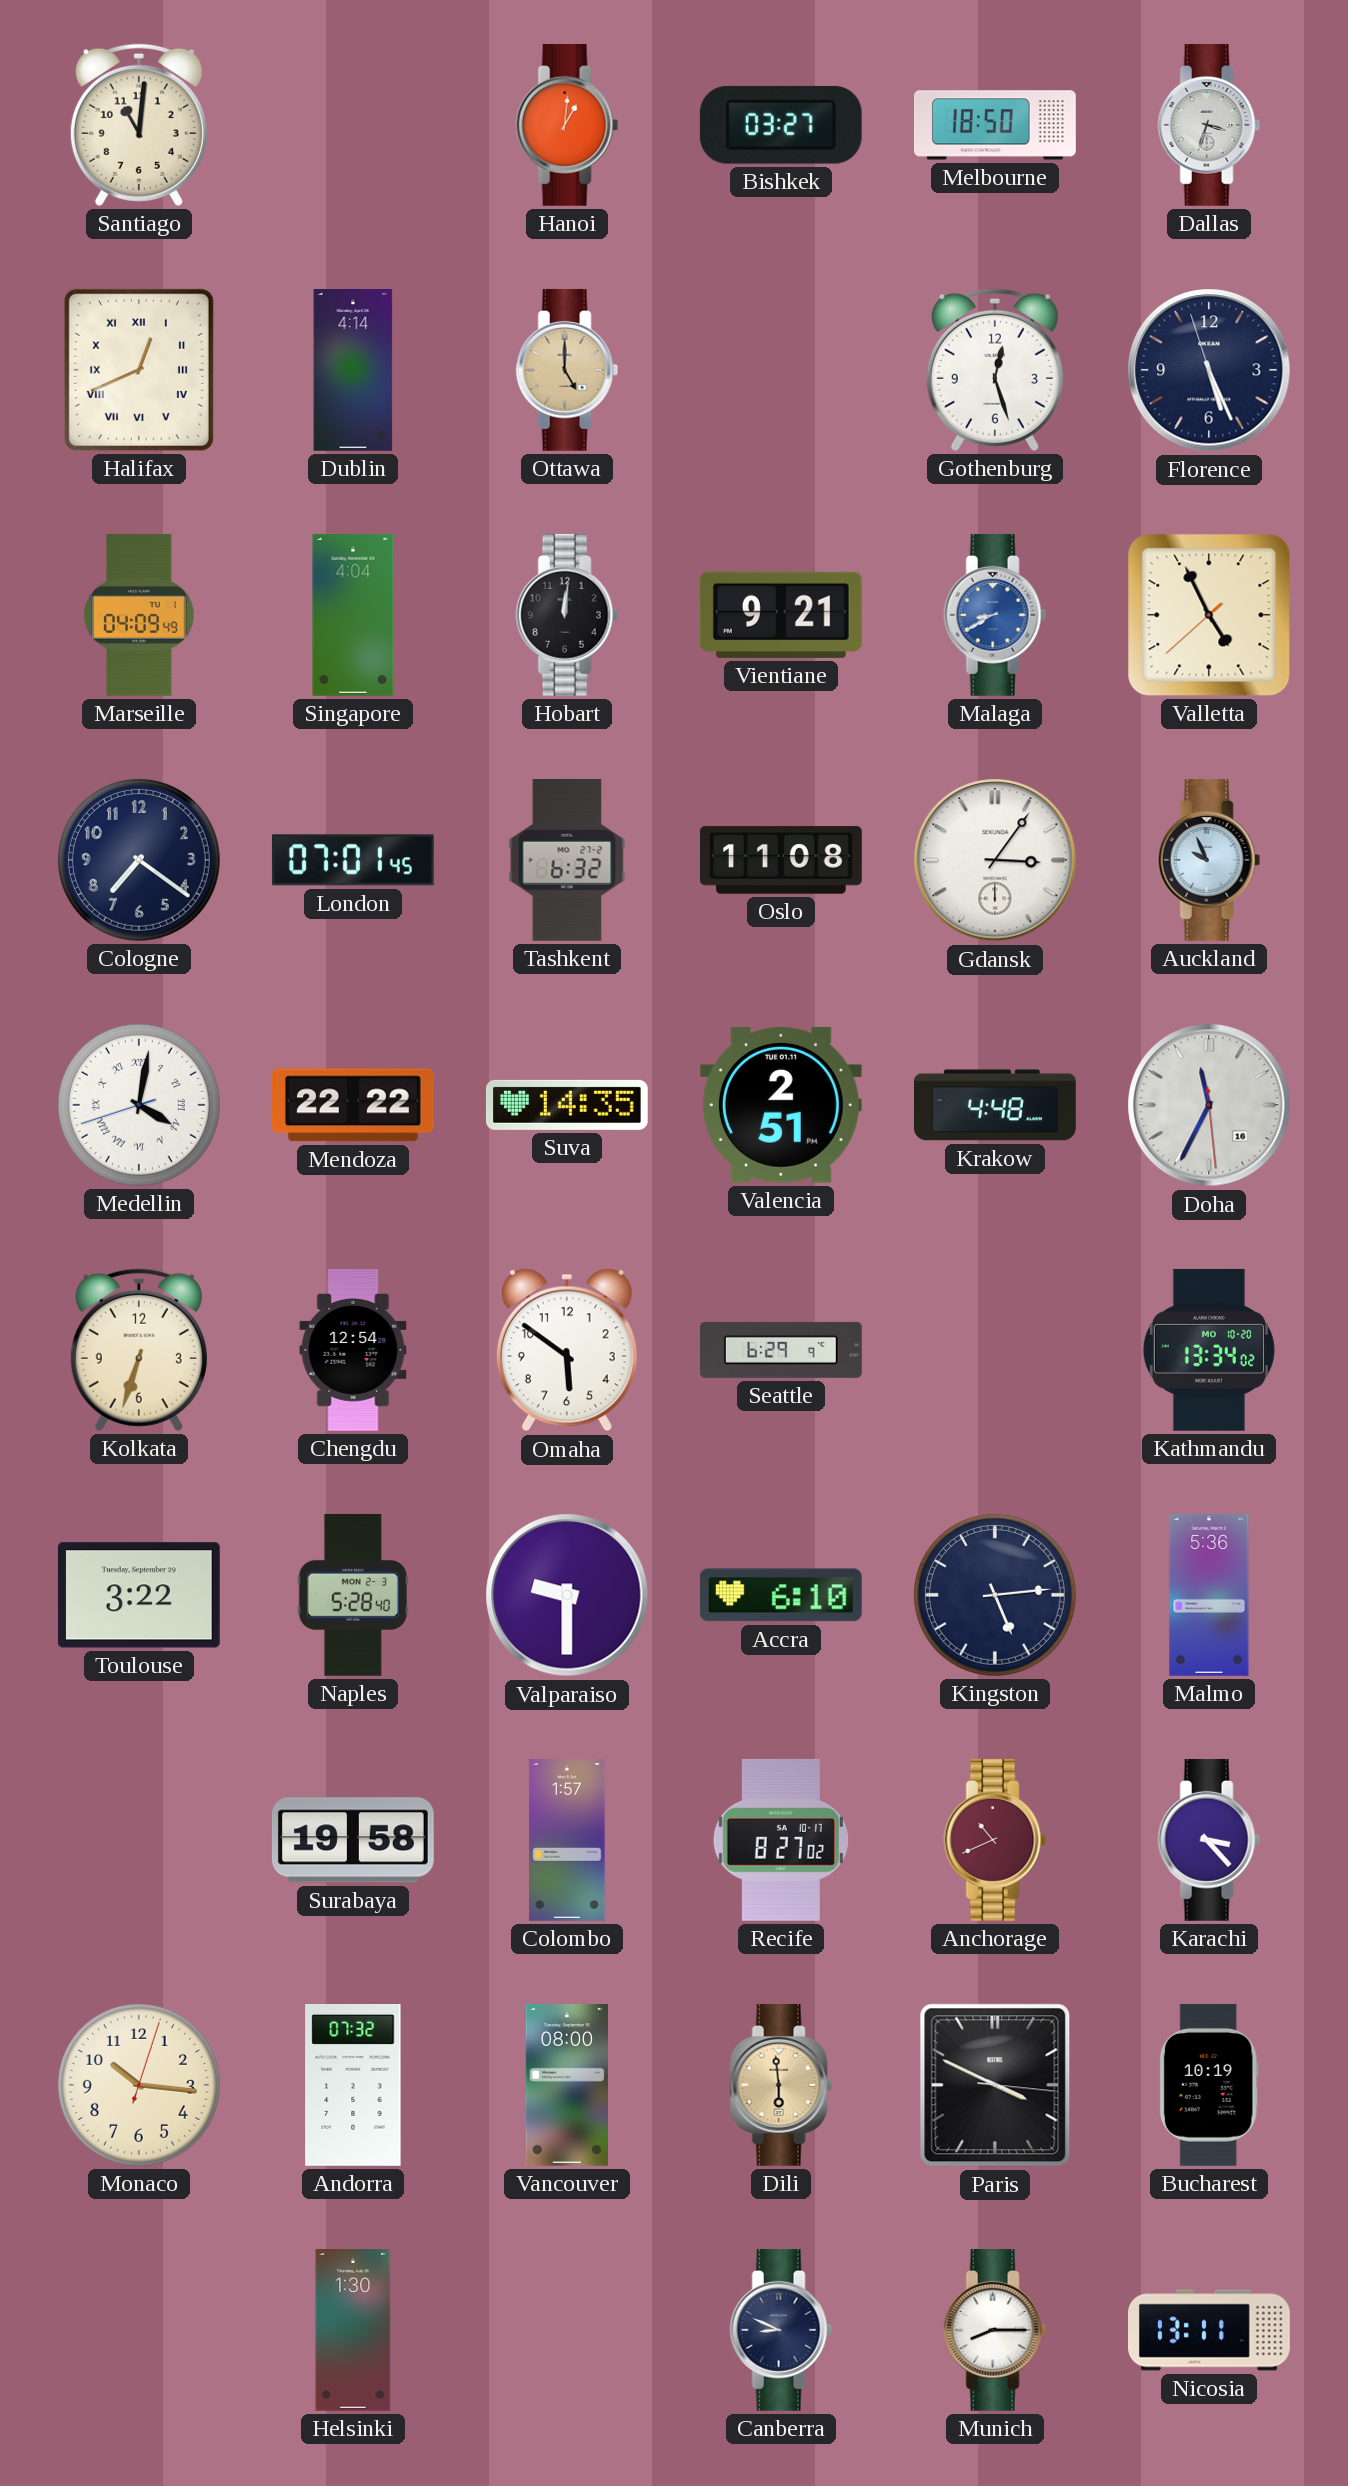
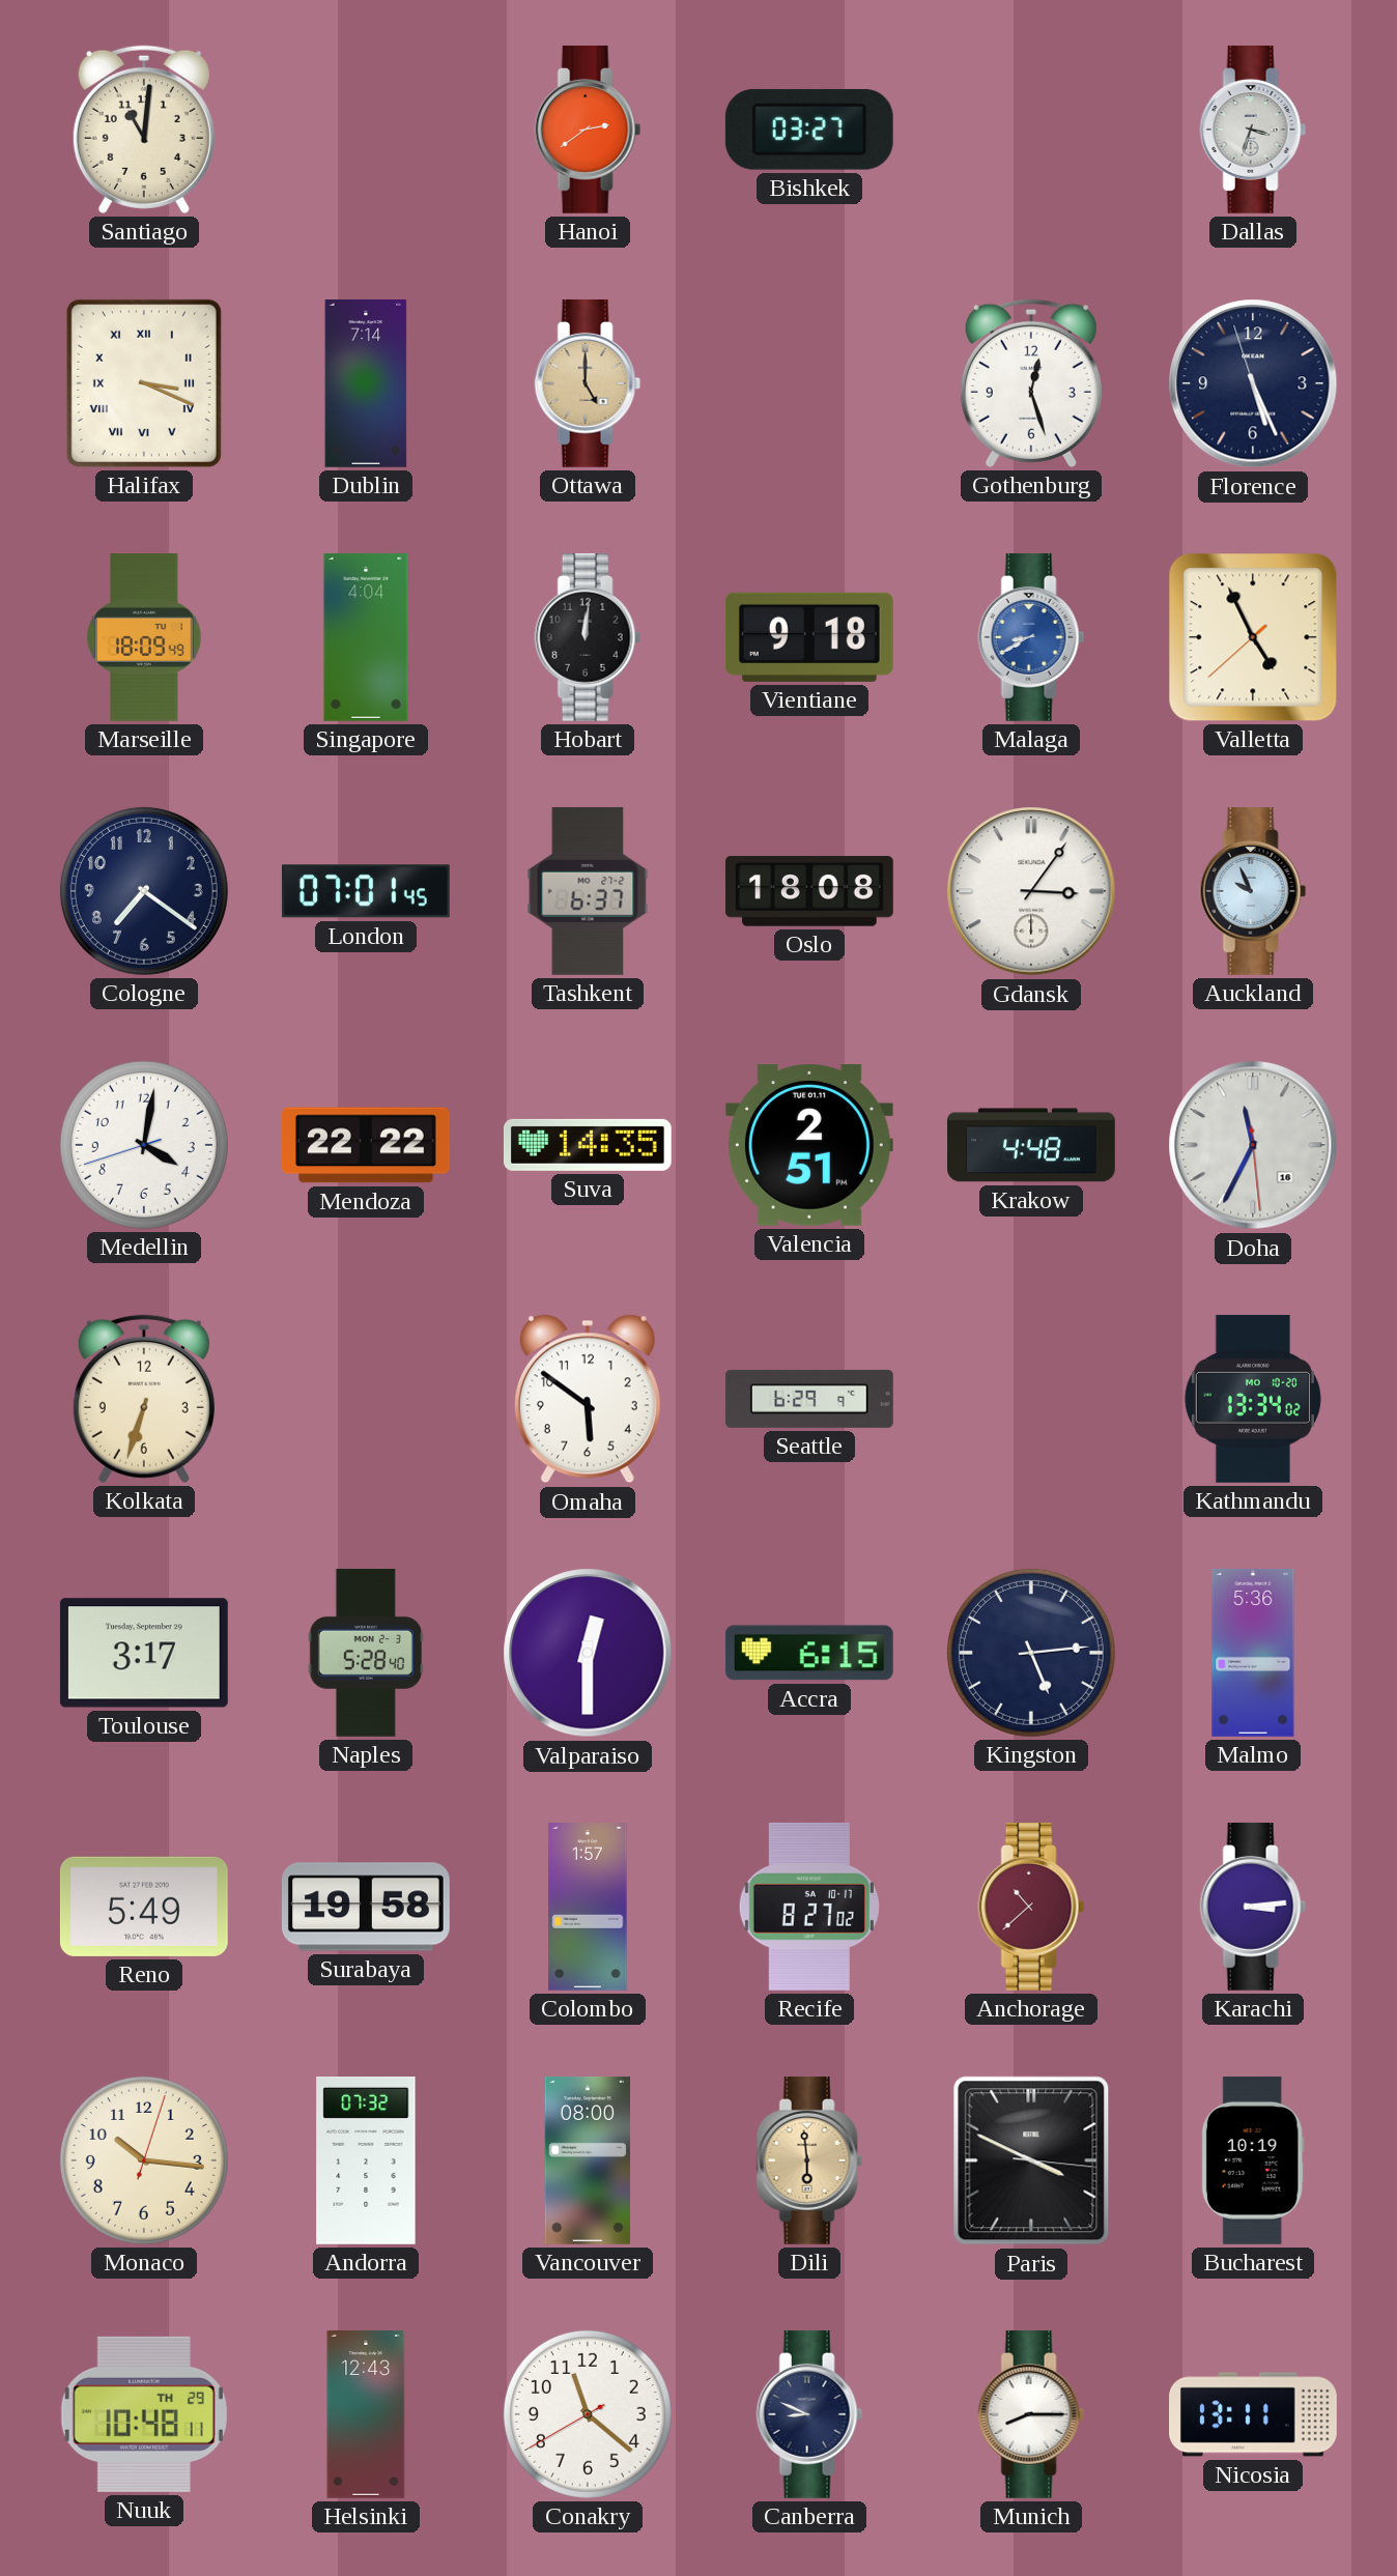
Hanoi: 1:01 -> 2:39
Melbourne: 18:50 -> none
Halifax: 12:41 -> 3:19
Dublin: 4:14 -> 7:14
Marseille: 04:09 -> 18:09
Vientiane: 9:21 -> 9:18
Tashkent: 6:32 -> 6:37
Oslo: 11:08 -> 18:08
Medellin numerals: Roman -> Arabic
Chengdu: 12:54 -> none
Toulouse: 3:22 -> 3:17
Valparaiso: 9:30 -> 12:30
Accra: 6:10 -> 6:15
Reno: none -> 5:49
Anchorage: 10:41 -> 10:38
Karachi: 3:23 -> 3:14
Nuuk: none -> 10:48
Helsinki: 1:30 -> 12:43
Conakry: none -> 11:21
